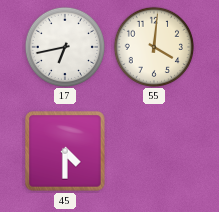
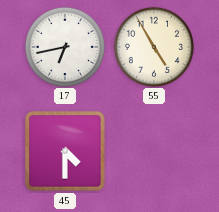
55: 4:01 -> 4:55
